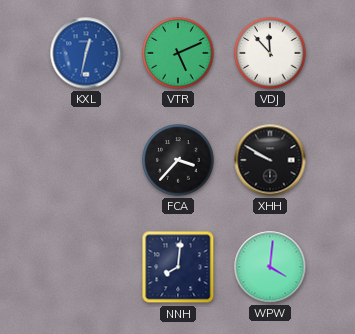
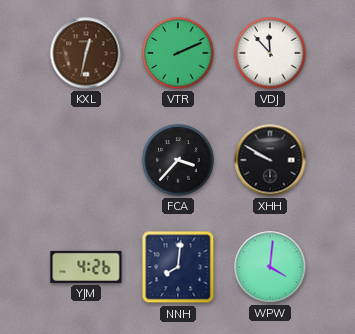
KXL dial: blue -> brown
VTR: 5:11 -> 2:11
YJM: none -> 4:26
